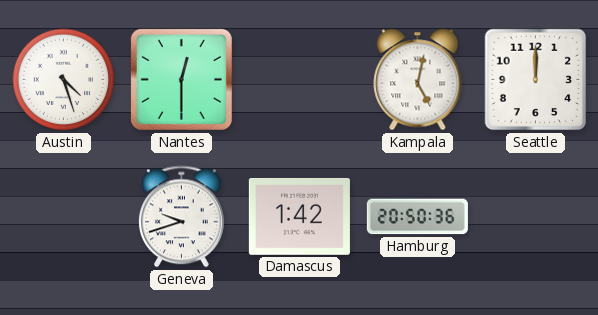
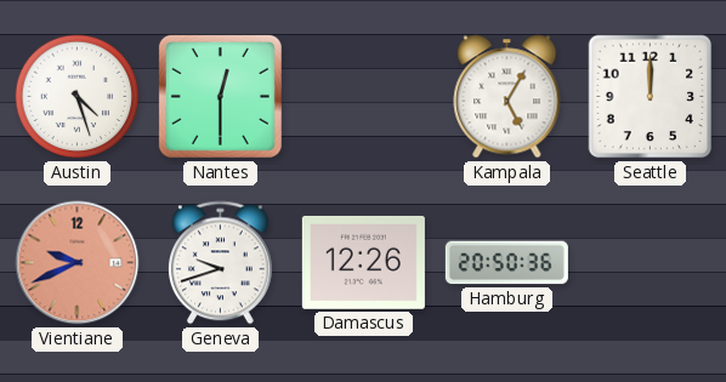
Kampala: 5:02 -> 5:05
Vientiane: none -> 9:41
Damascus: 1:42 -> 12:26
